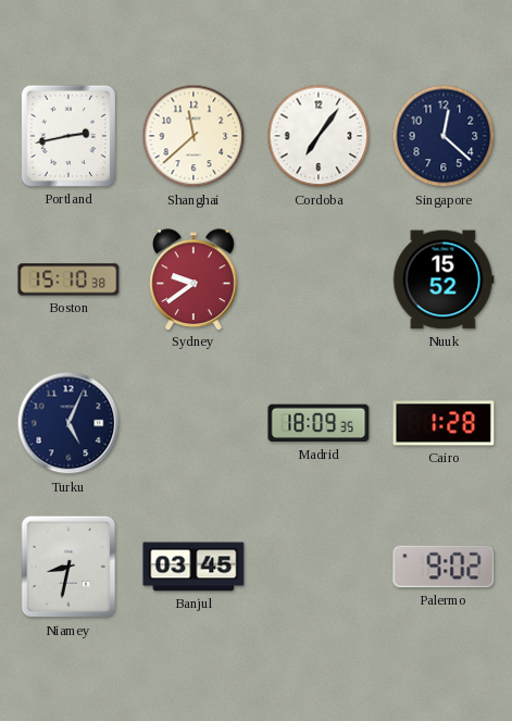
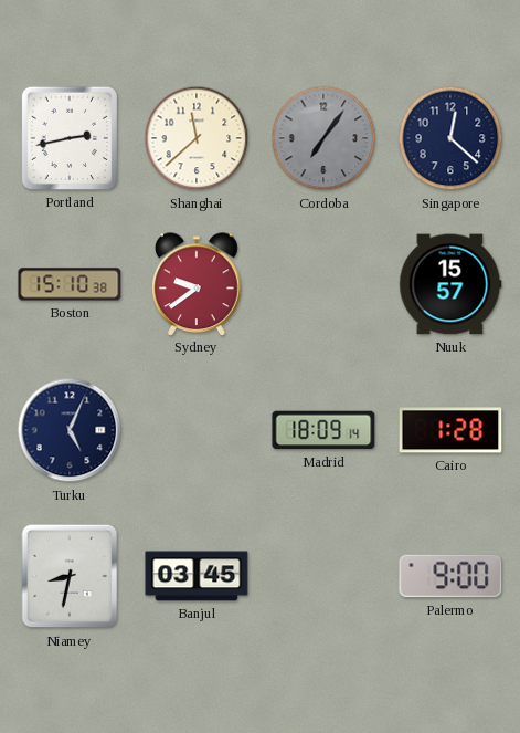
Cordoba dial: white -> grey
Nuuk: 15:52 -> 15:57
Madrid: 18:09:35 -> 18:09:14
Palermo: 9:02 -> 9:00
